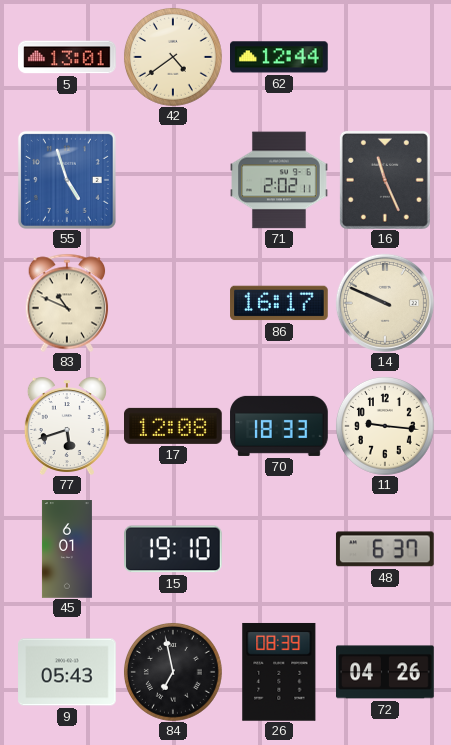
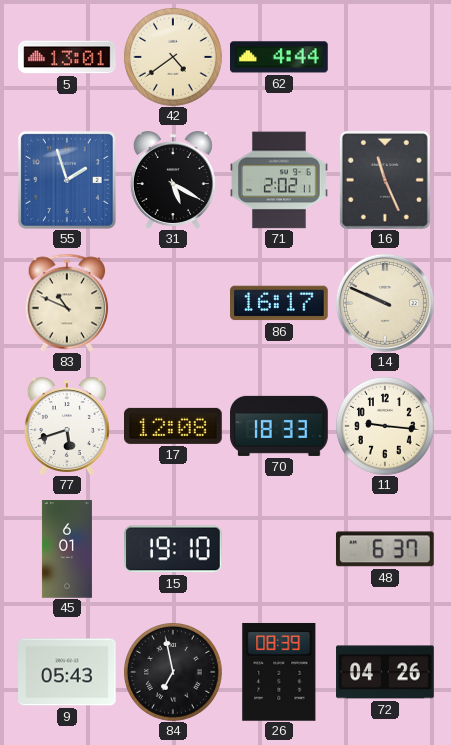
62: 12:44 -> 4:44
55: 4:57 -> 1:57
31: none -> 5:20
